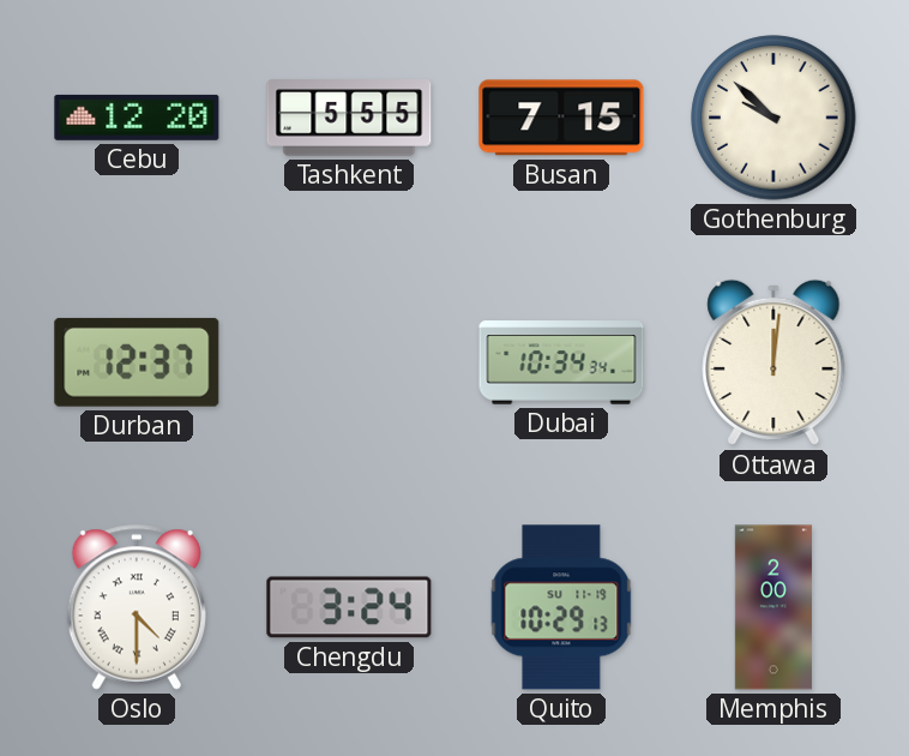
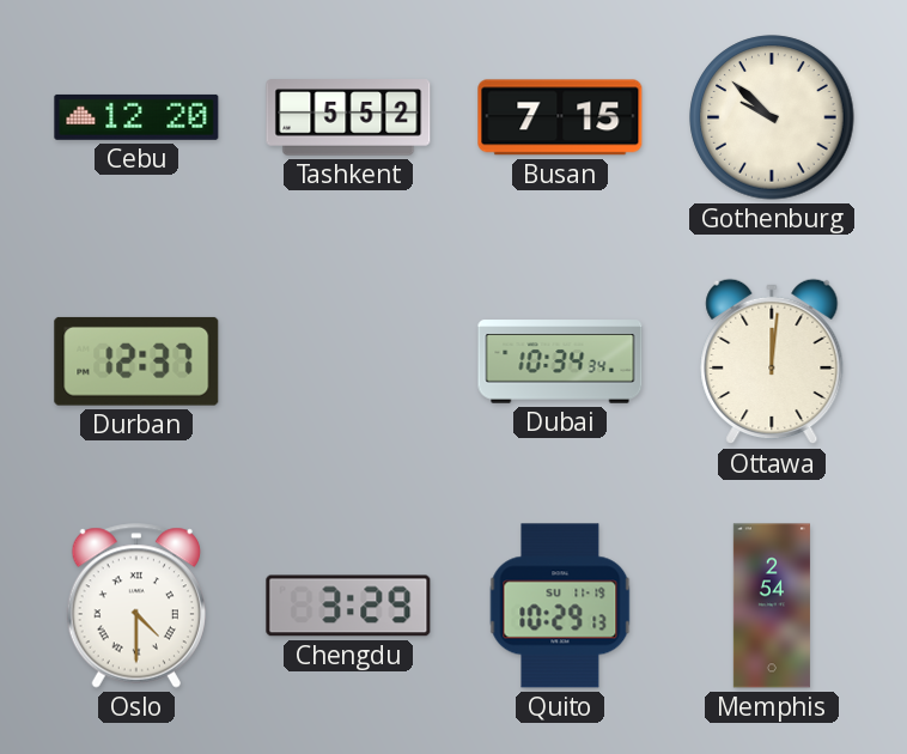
Tashkent: 5:55 -> 5:52
Chengdu: 3:24 -> 3:29
Memphis: 2:00 -> 2:54
